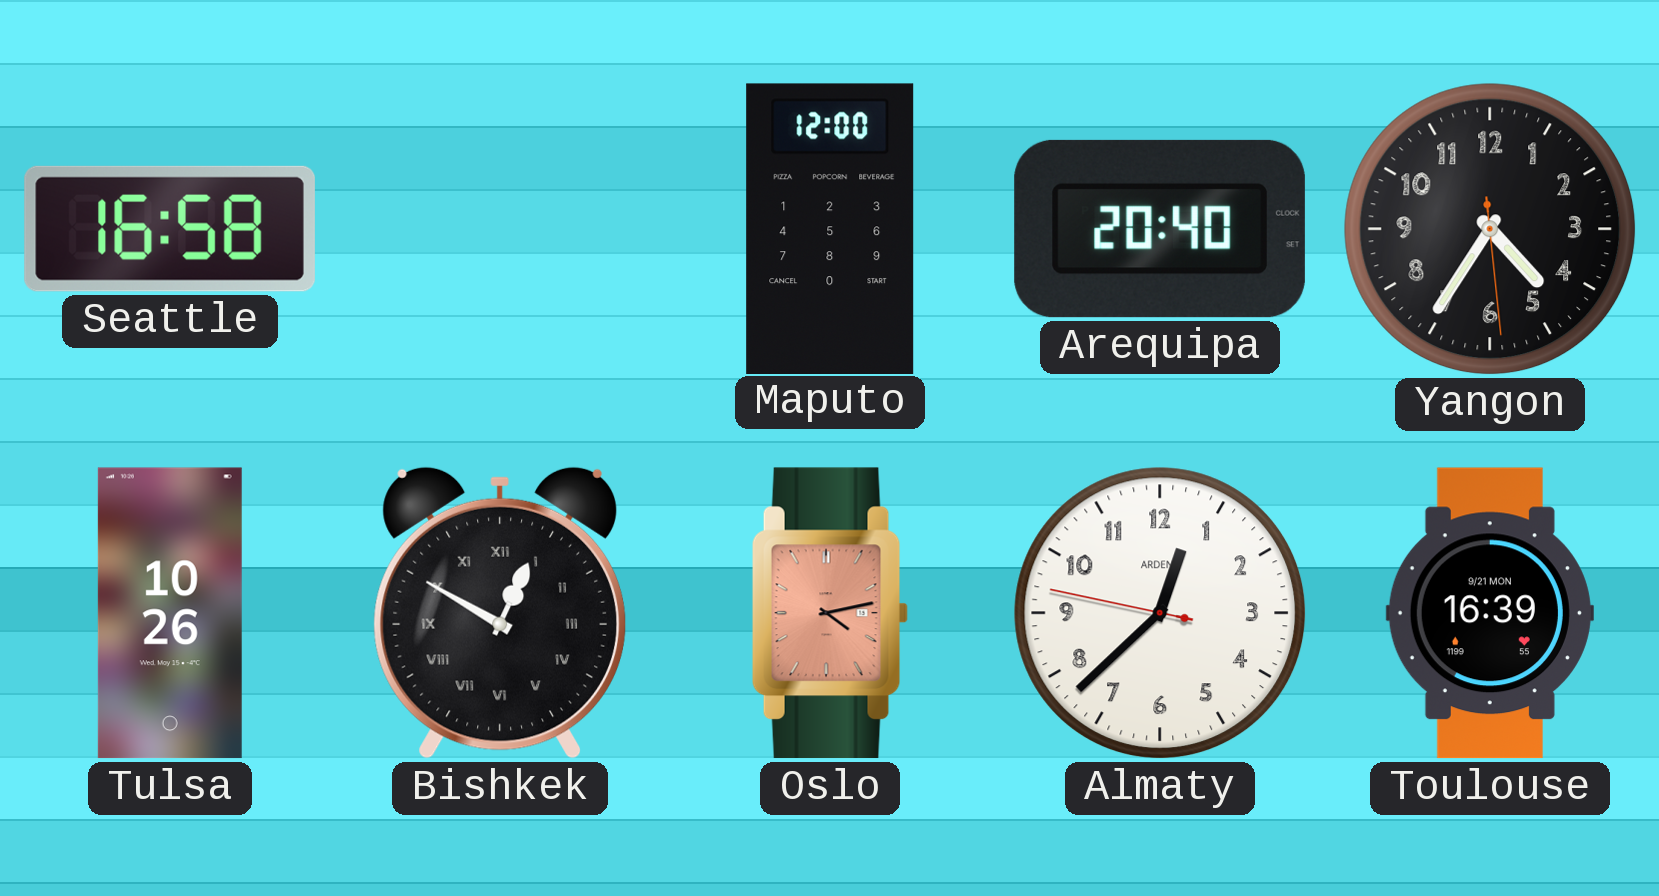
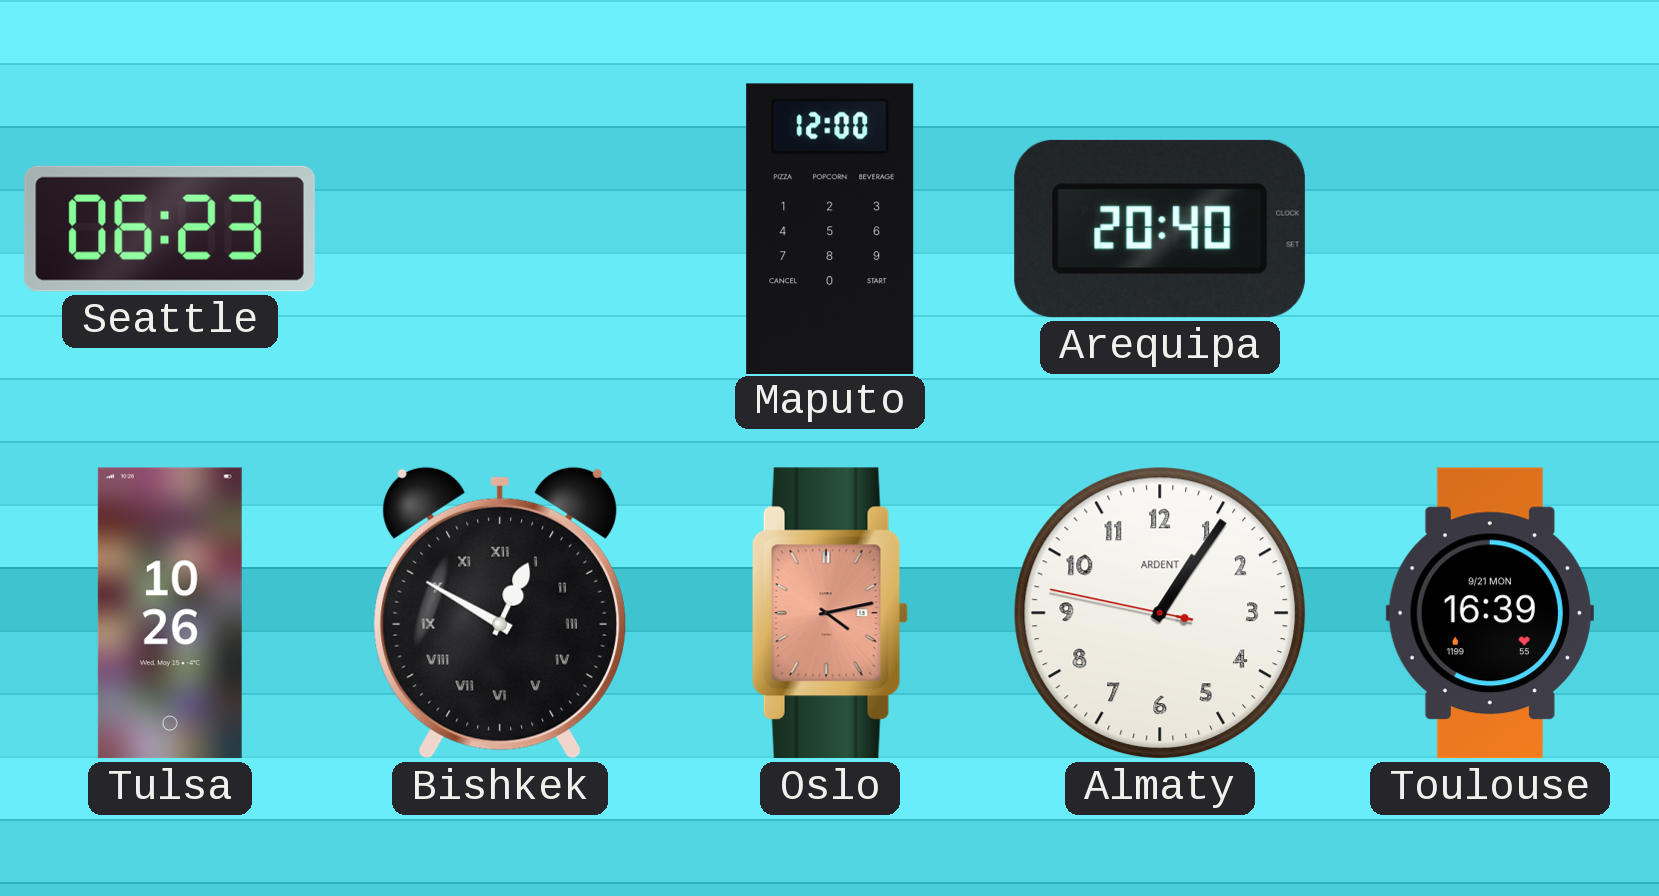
Seattle: 16:58 -> 06:23
Yangon: 4:35 -> none
Almaty: 12:37 -> 1:05
